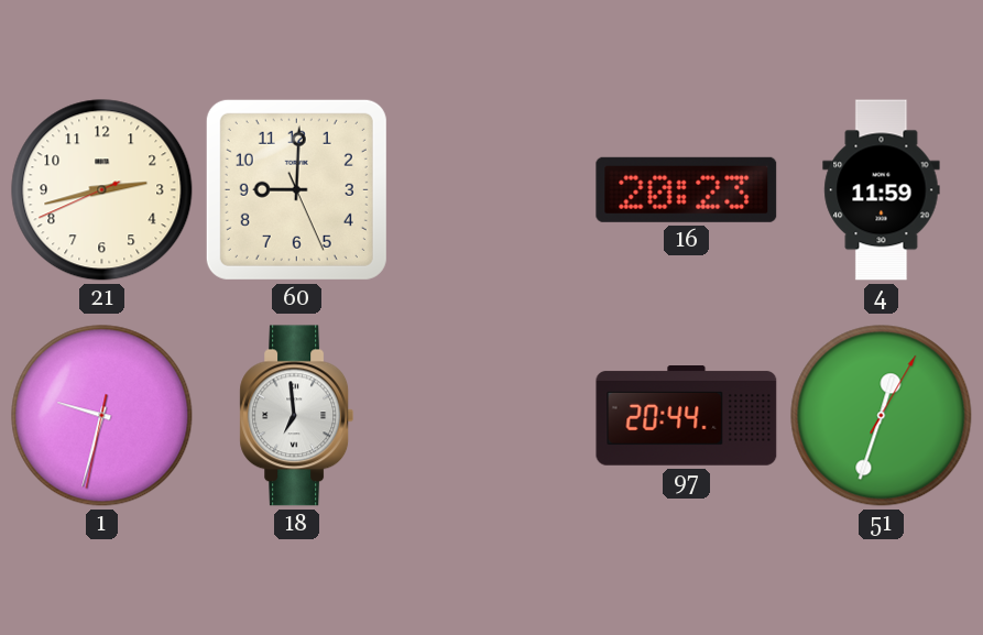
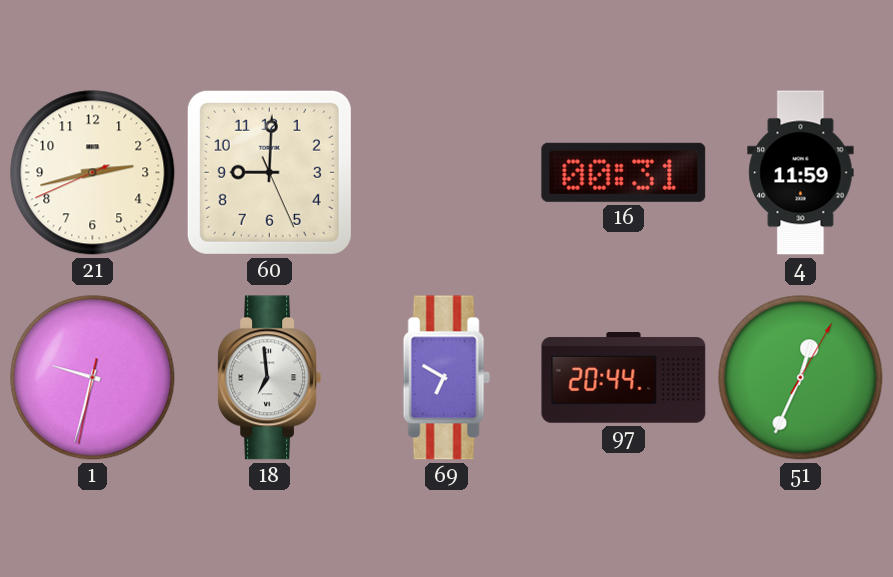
16: 20:23 -> 00:31
69: none -> 6:50
51: 12:33 -> 12:34
